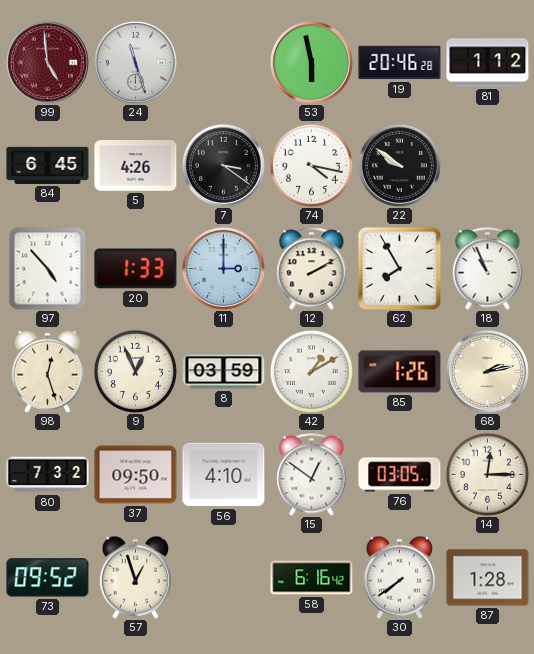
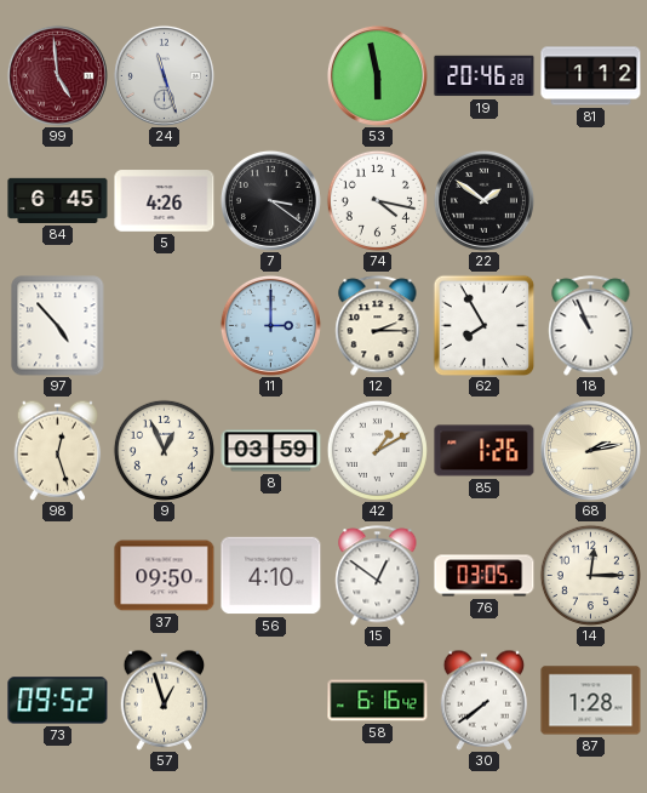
22: 9:51 -> 1:51
20: 1:33 -> none
12: 2:10 -> 2:15
80: 7:32 -> none
